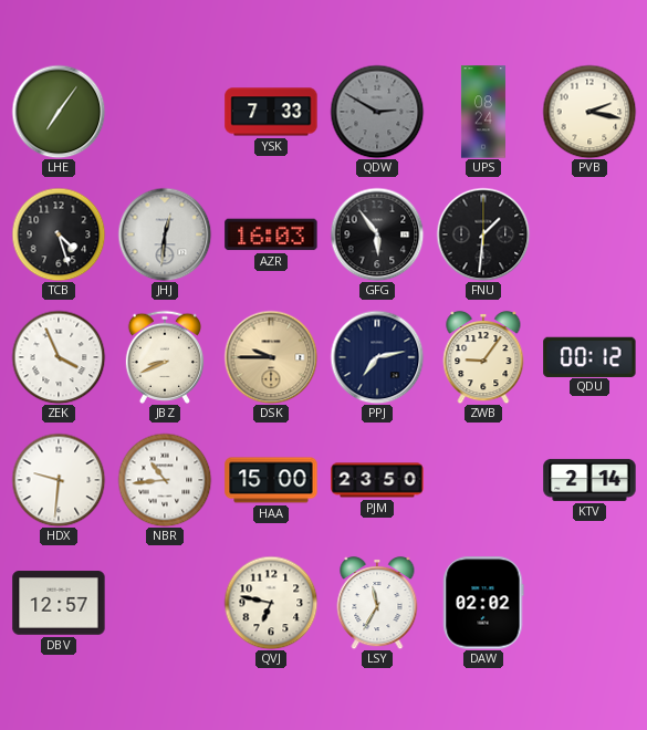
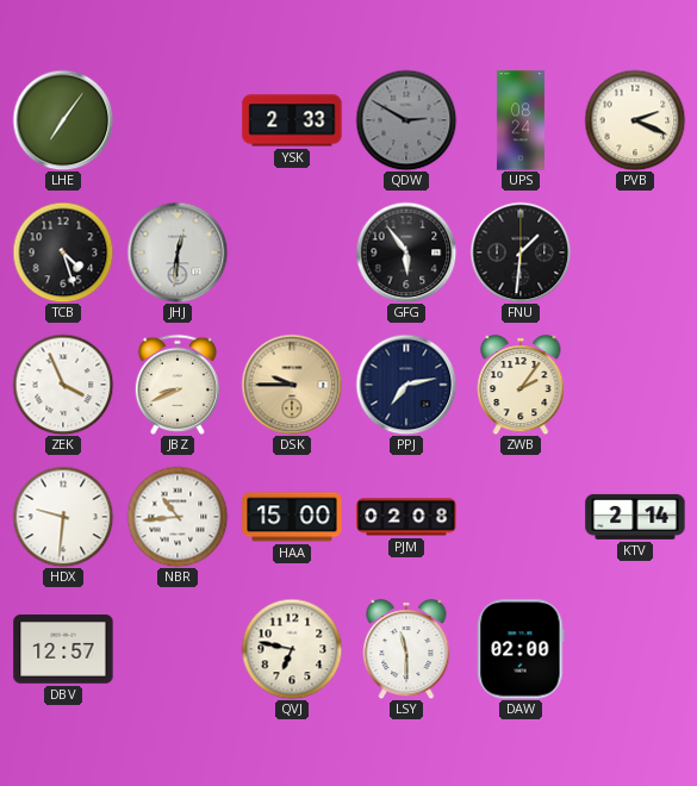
YSK: 7:33 -> 2:33
PVB: 2:17 -> 2:19
AZR: 16:03 -> none
ZWB: 9:06 -> 2:06
QDU: 00:12 -> none
PJM: 23:50 -> 02:08
LSY: 11:35 -> 11:30
DAW: 02:02 -> 02:00
